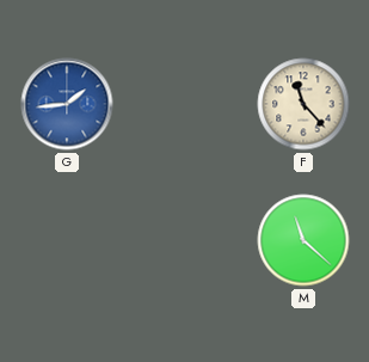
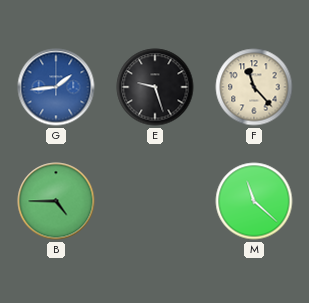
E: none -> 9:27
B: none -> 4:45
